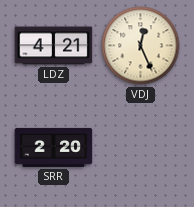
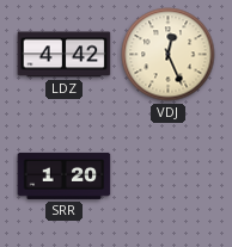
LDZ: 4:21 -> 4:42
SRR: 2:20 -> 1:20
